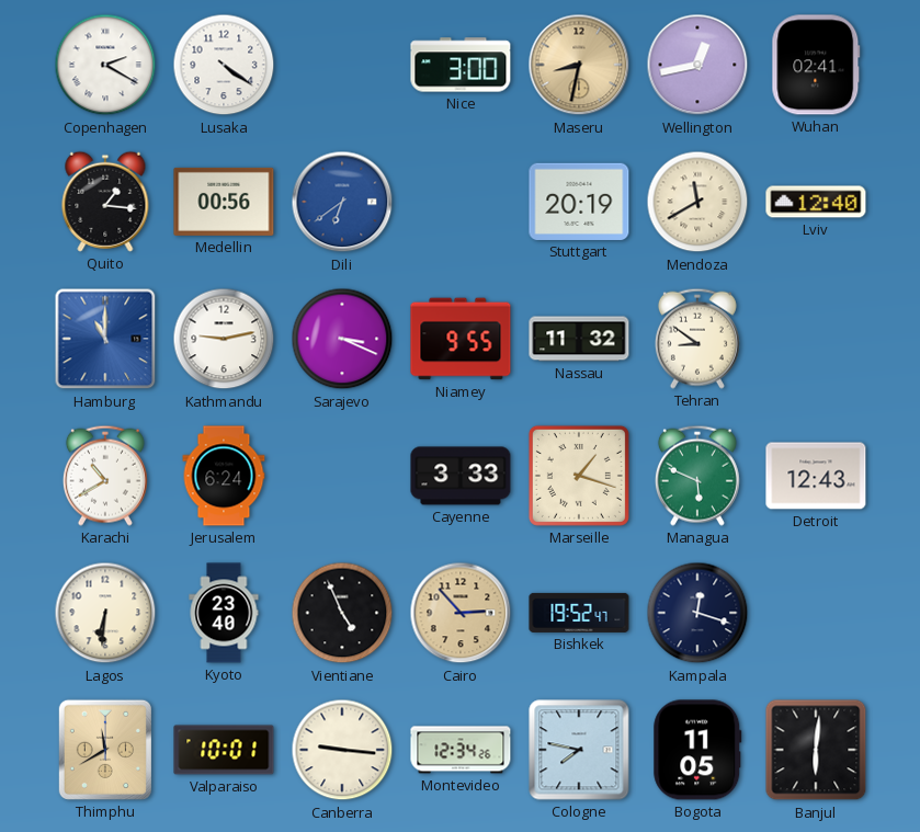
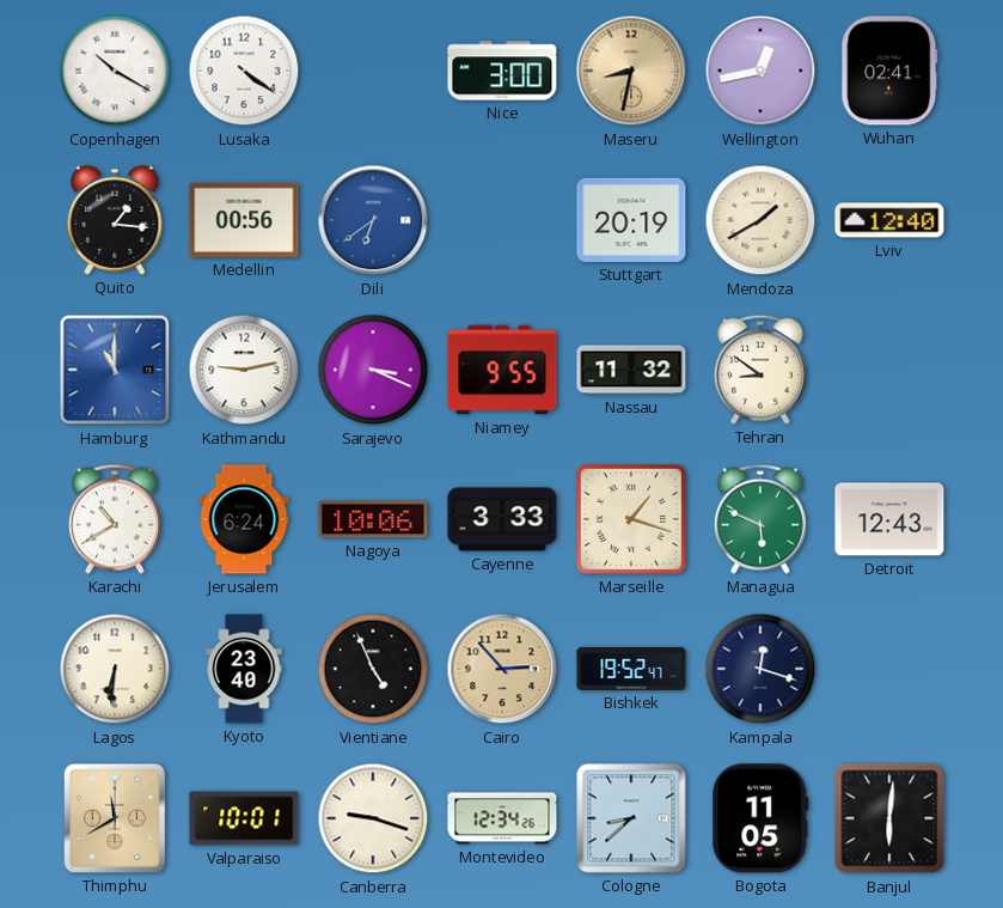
Copenhagen: 2:20 -> 10:20
Mendoza: 11:40 -> 1:40
Nagoya: none -> 10:06
Canberra: 9:16 -> 9:18
Cologne: 7:47 -> 8:38
